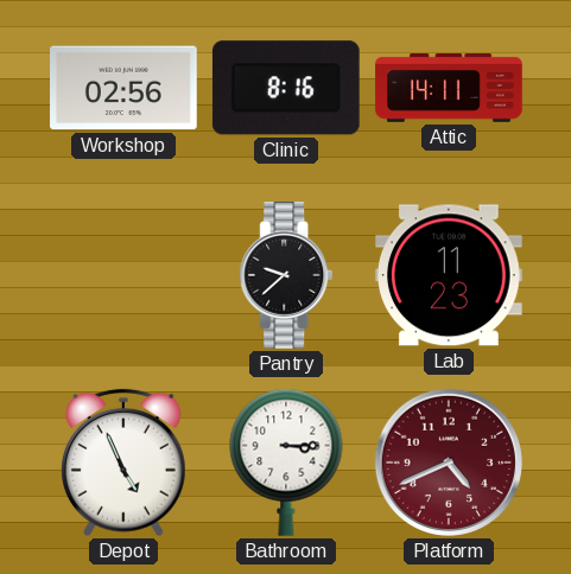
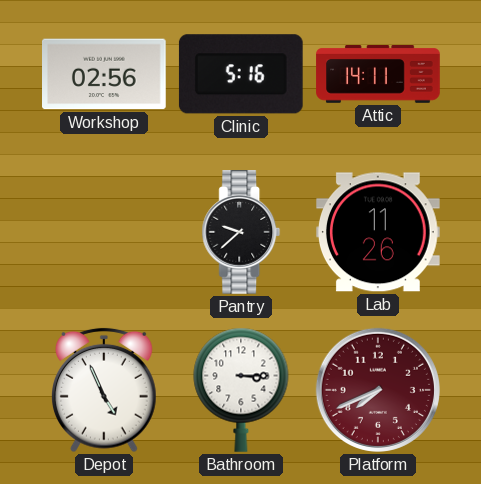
Clinic: 8:16 -> 5:16
Lab: 11:23 -> 11:26
Platform: 4:41 -> 7:41
